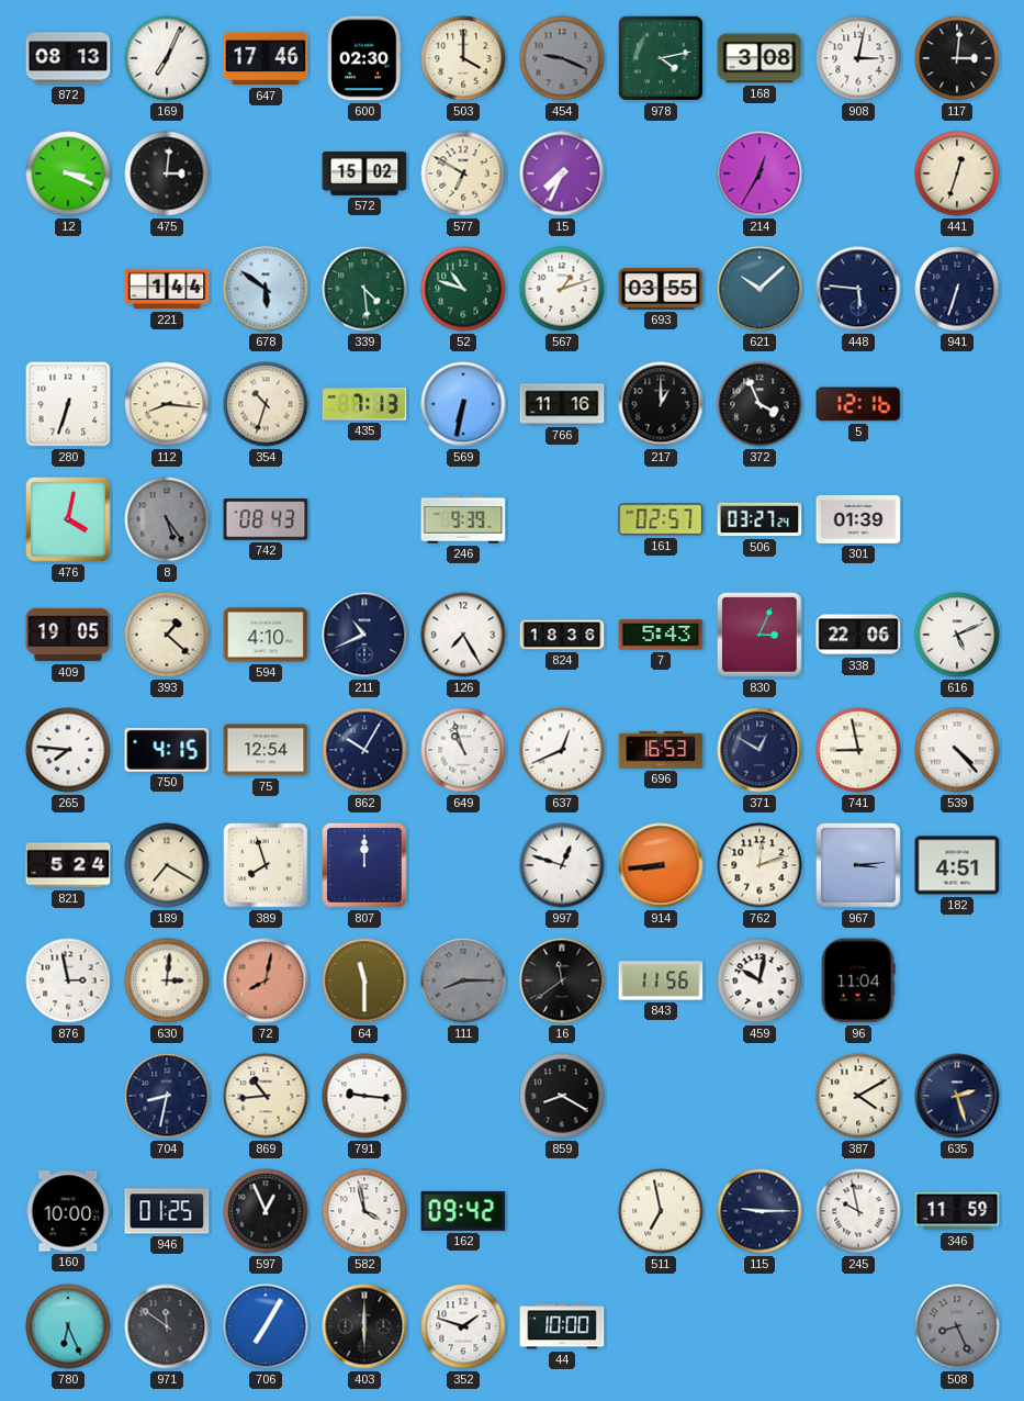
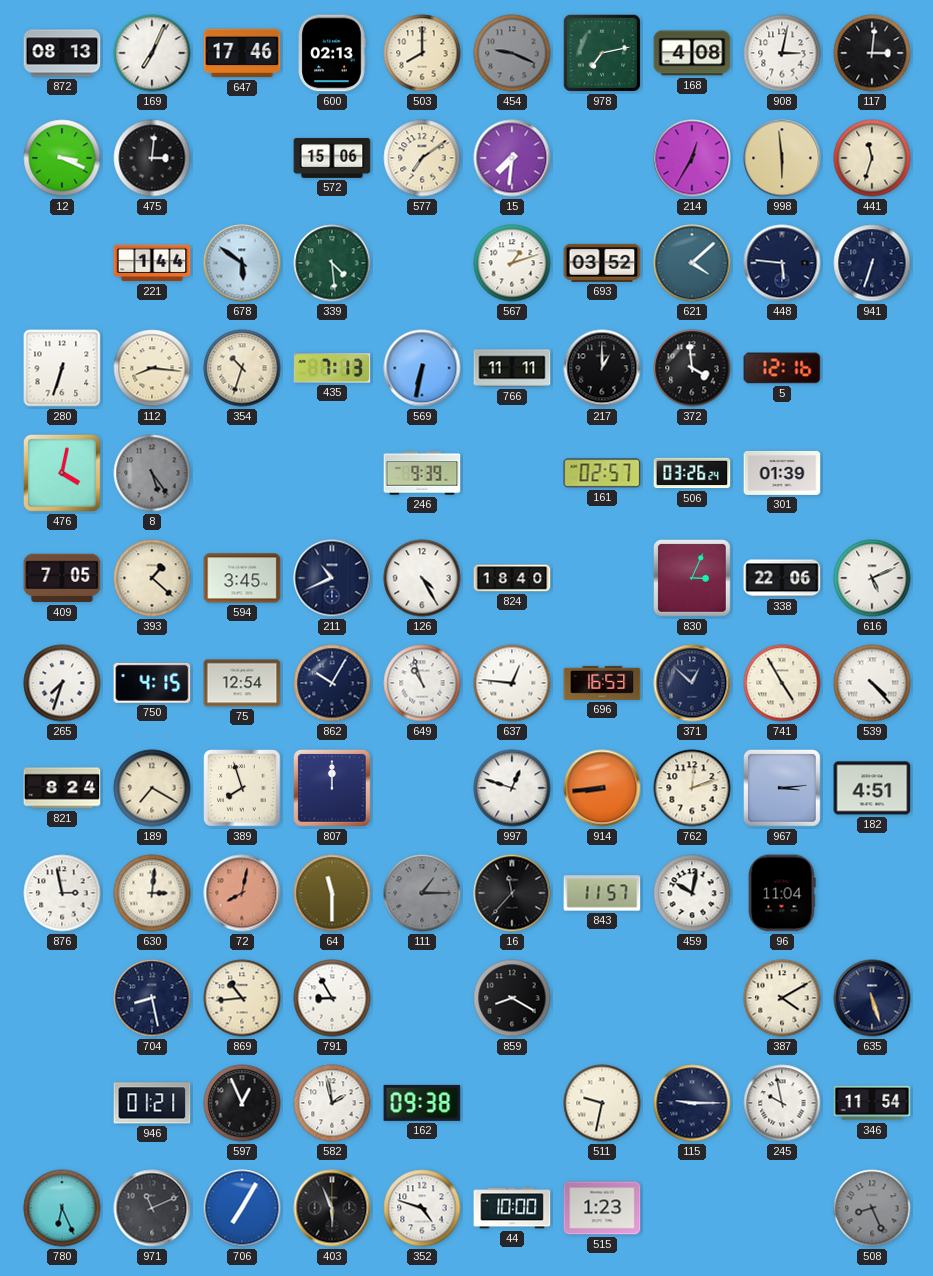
600: 02:30 -> 02:13
503: 4:00 -> 8:00
978: 4:13 -> 7:13
168: 3:08 -> 4:08
572: 15:02 -> 15:06
577: 6:50 -> 7:09
15: 7:34 -> 7:31
998: none -> 5:59
441: 12:33 -> 11:33
52: 10:48 -> none
693: 03:55 -> 03:52
621: 10:08 -> 4:08
766: 11:16 -> 11:11
372: 3:56 -> 3:59
742: 08:43 -> none
506: 03:27 -> 03:26
409: 19:05 -> 7:05
594: 4:10 -> 3:45
126: 7:25 -> 4:25
824: 18:36 -> 18:40
7: 5:43 -> none
265: 7:46 -> 7:33
637: 12:41 -> 12:46
371: 12:50 -> 12:52
741: 8:58 -> 4:55
821: 5:24 -> 8:24
111: 8:15 -> 1:15
16: 11:39 -> 11:37
843: 11:56 -> 11:57
704: 8:32 -> 8:28
791: 9:16 -> 8:55
635: 2:27 -> 5:27
160: 10:00 -> none
946: 01:25 -> 01:21
582: 3:58 -> 1:58
162: 09:42 -> 09:38
511: 6:58 -> 9:32
346: 11:59 -> 11:54
971: 11:51 -> 11:11
403: 6:00 -> 5:56
352: 1:48 -> 4:48
515: none -> 1:23
